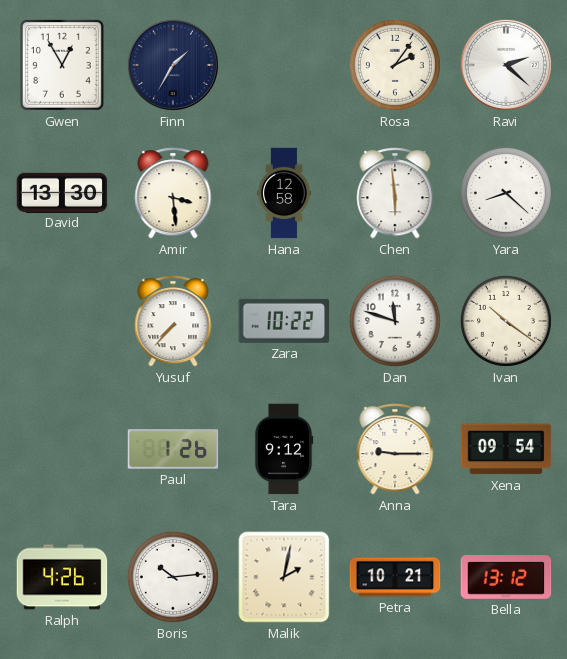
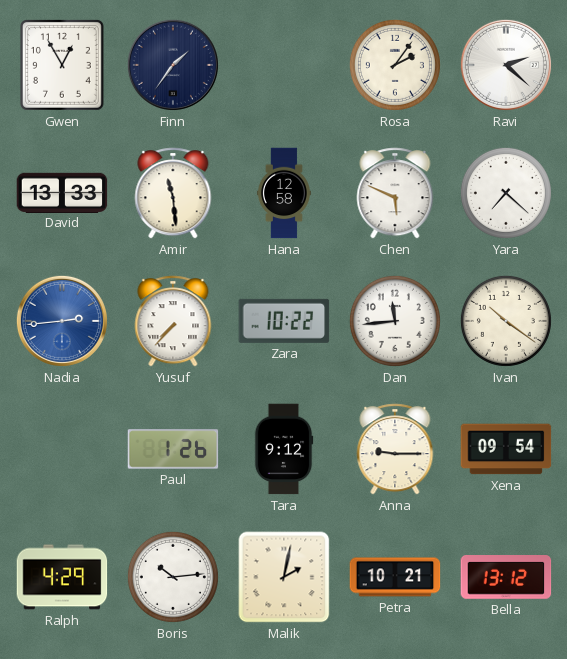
Finn: 1:35 -> 1:36
David: 13:30 -> 13:33
Amir: 3:29 -> 11:29
Chen: 5:59 -> 5:49
Yara: 8:22 -> 7:22
Nadia: none -> 2:44
Dan: 11:48 -> 11:44
Ralph: 4:26 -> 4:29
